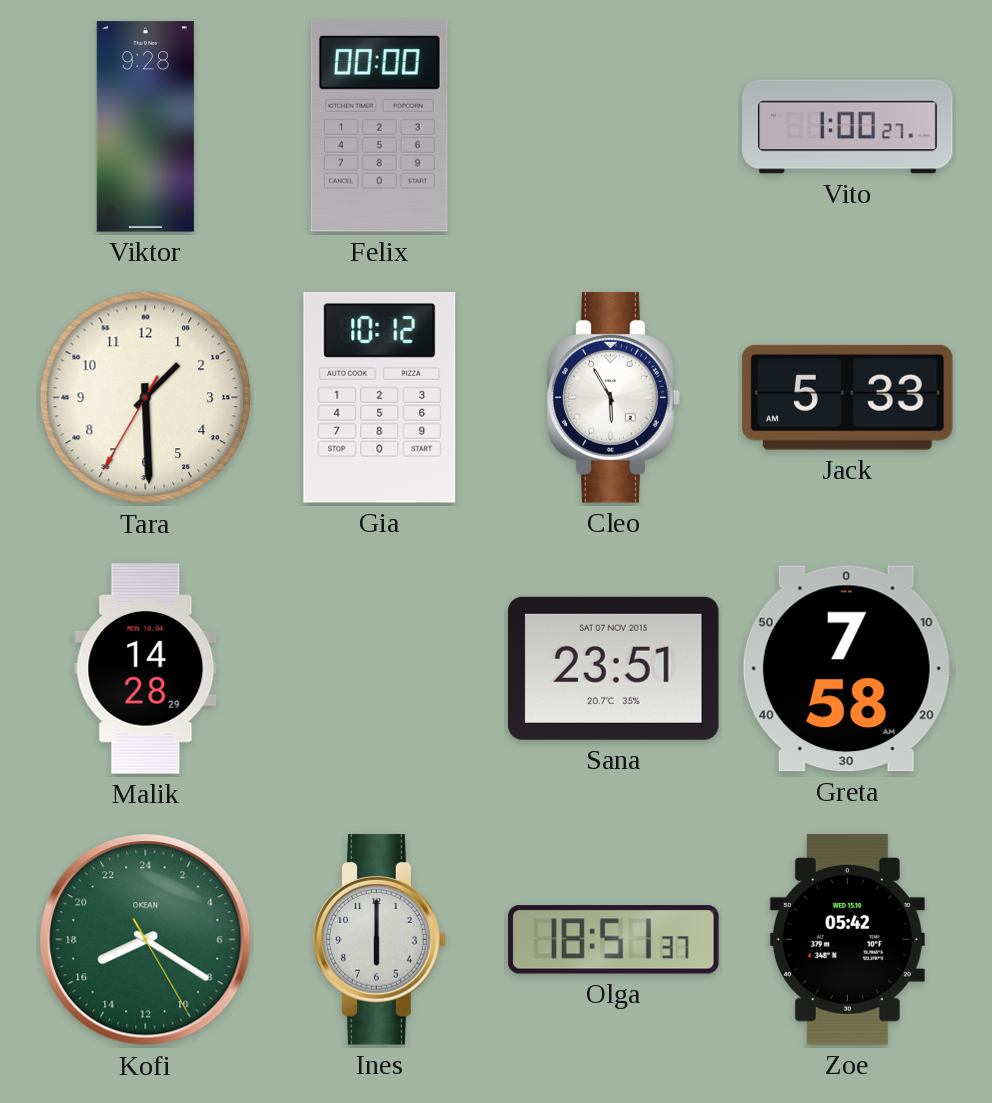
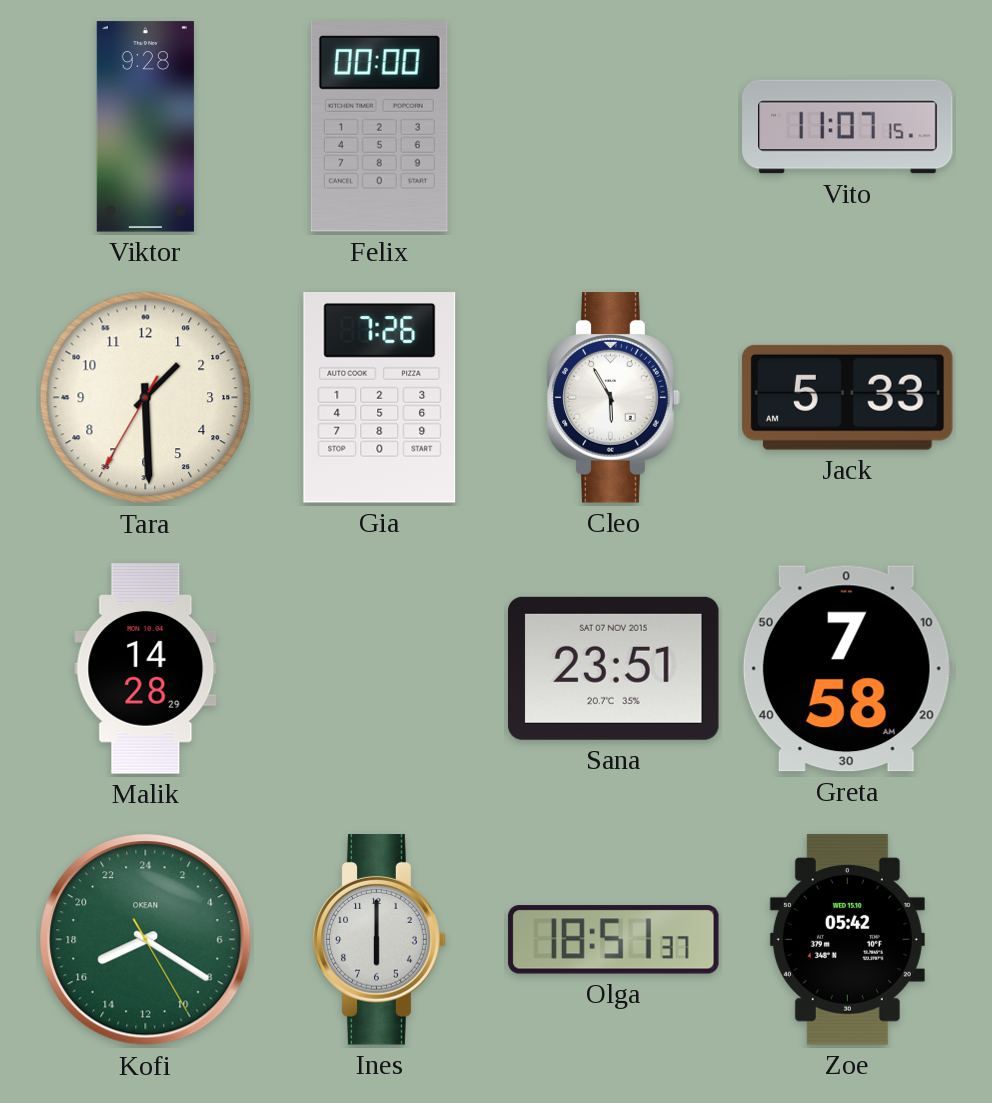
Vito: 1:00 -> 11:07
Gia: 10:12 -> 7:26
